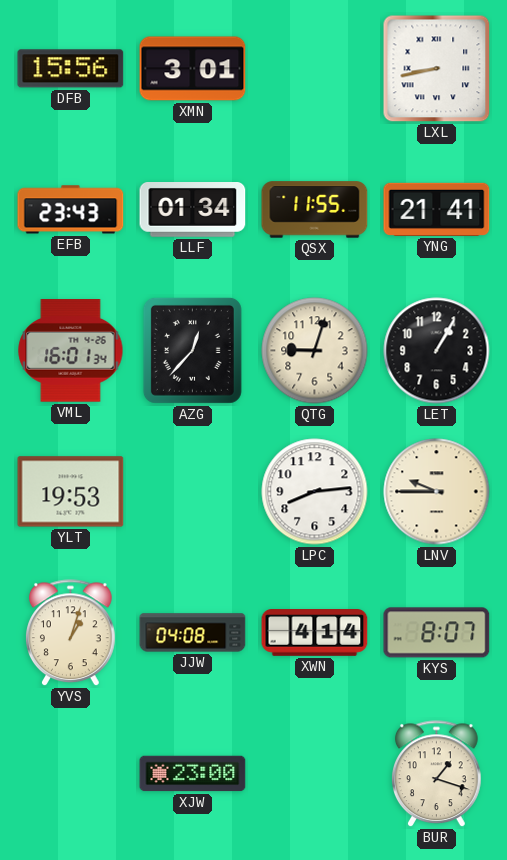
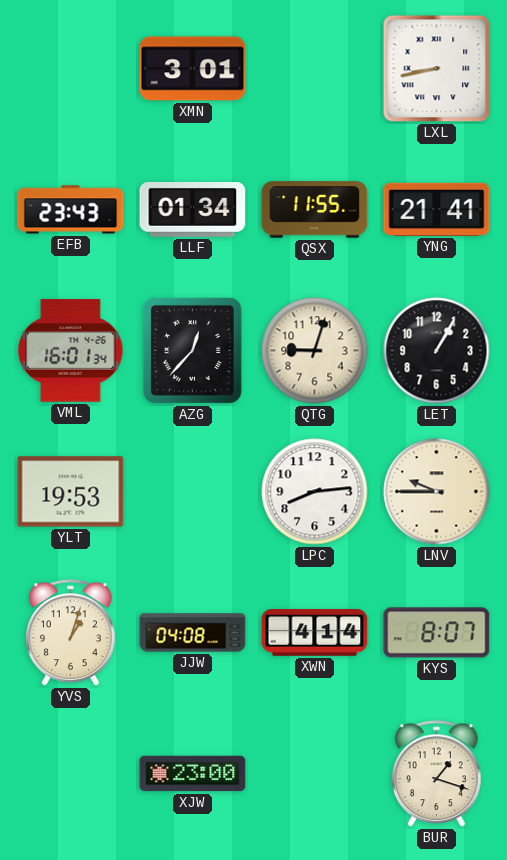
DFB: 15:56 -> none
